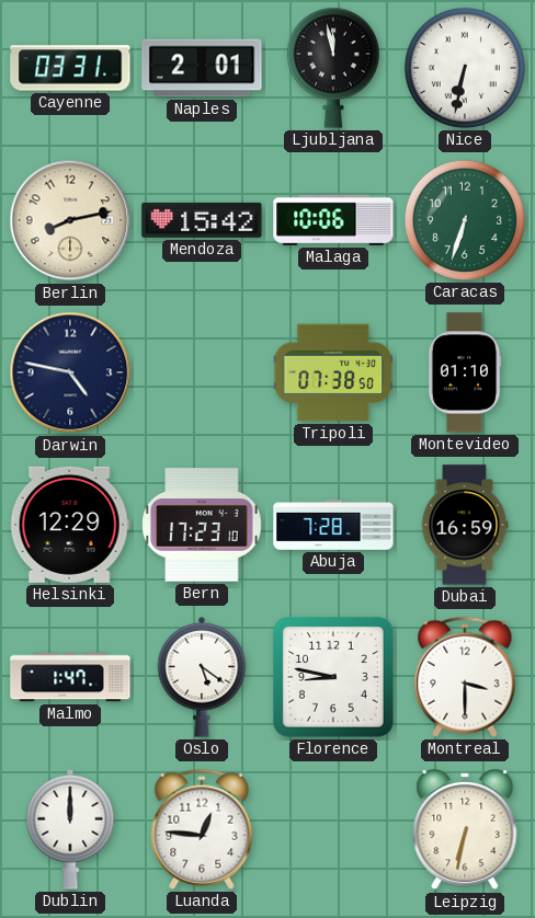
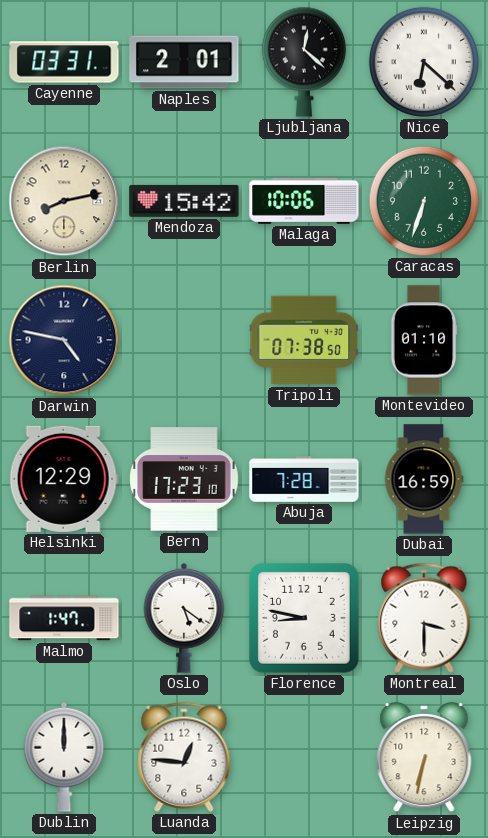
Ljubljana: 11:58 -> 12:22
Nice: 6:32 -> 6:22
